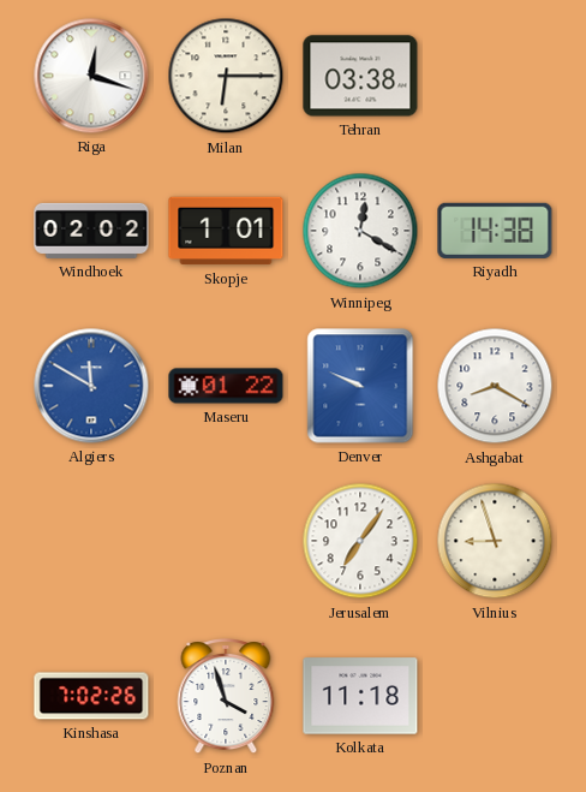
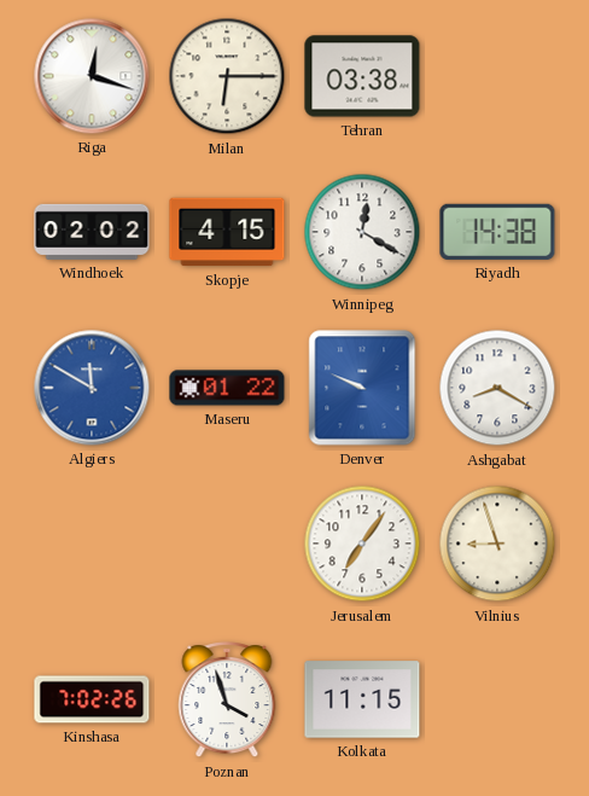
Skopje: 1:01 -> 4:15
Kolkata: 11:18 -> 11:15
